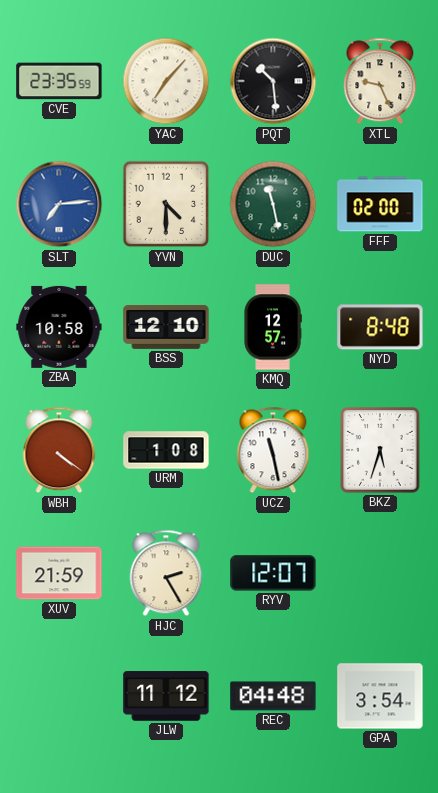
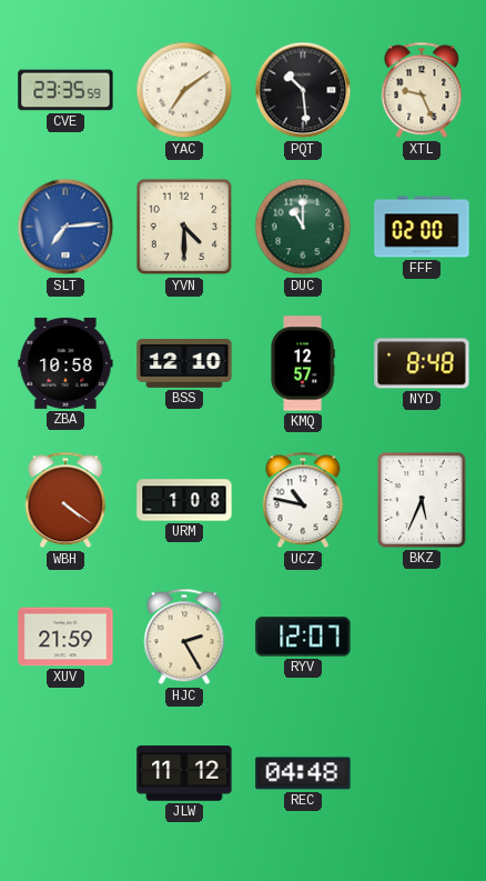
YAC: 7:07 -> 7:09
DUC: 11:28 -> 11:00
UCZ: 11:28 -> 10:47
BKZ: 5:33 -> 5:34
GPA: 3:54 -> none
